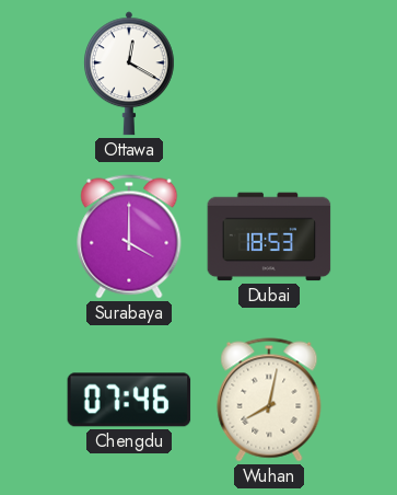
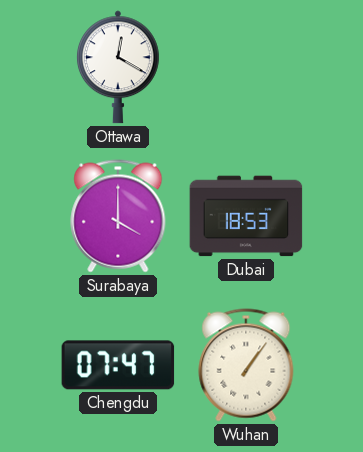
Chengdu: 07:46 -> 07:47
Wuhan: 8:02 -> 1:06
